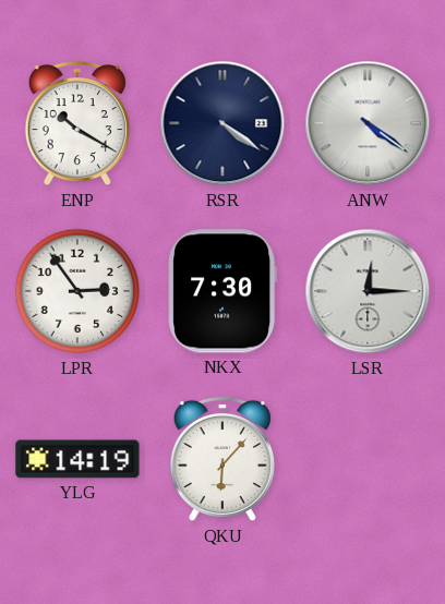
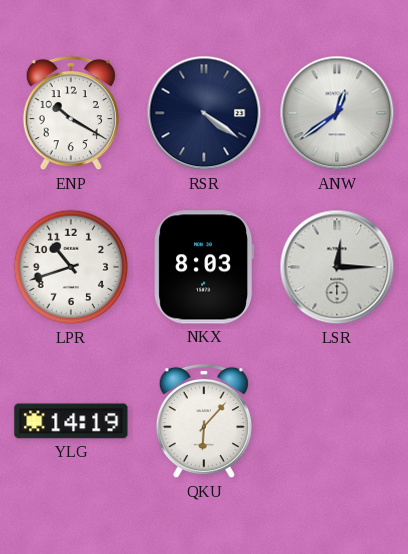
ANW: 4:21 -> 12:39
LPR: 2:54 -> 10:42
NKX: 7:30 -> 8:03
